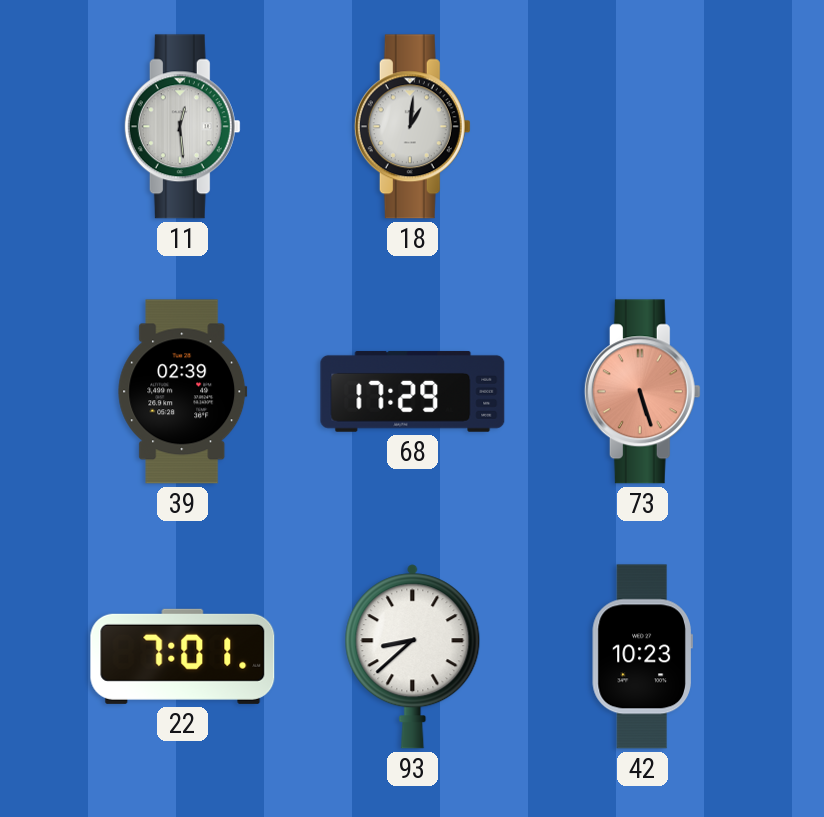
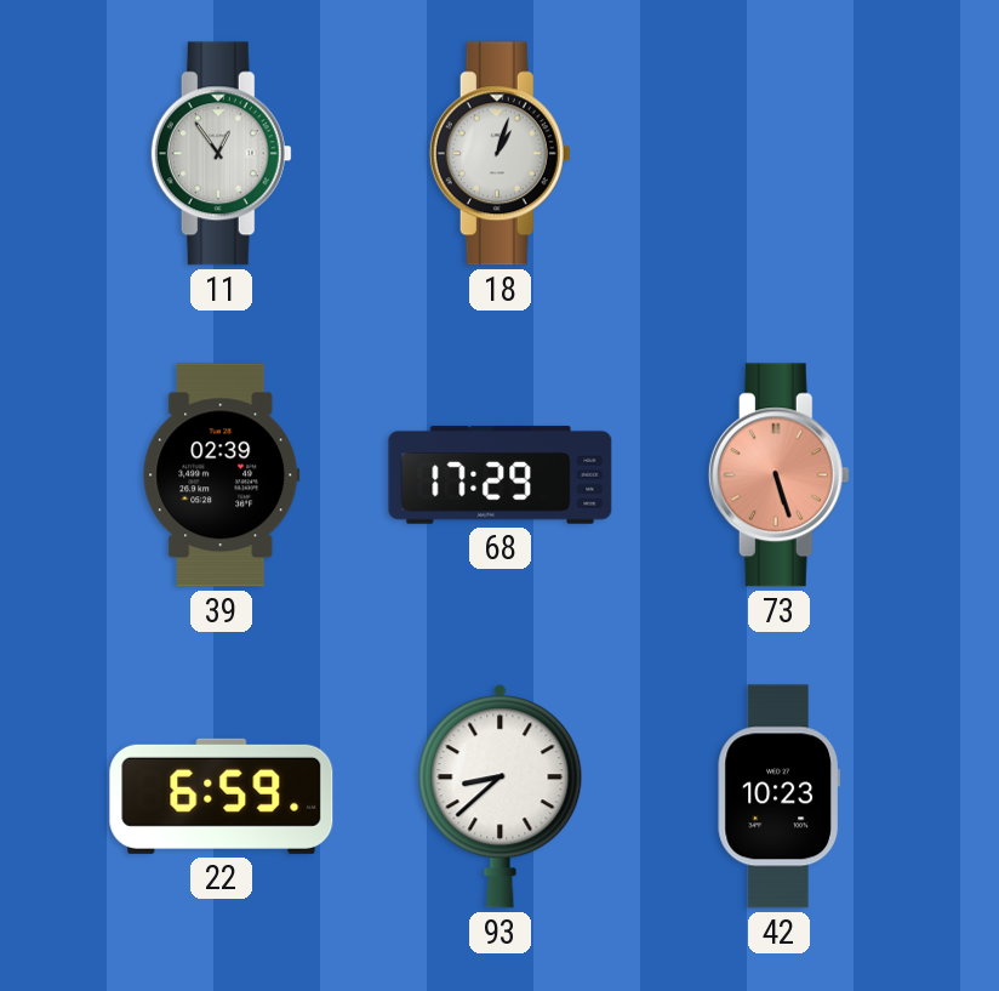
11: 12:29 -> 12:54
18: 1:01 -> 1:03
22: 7:01 -> 6:59
